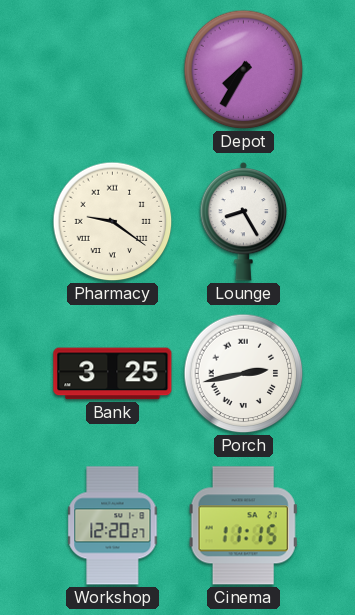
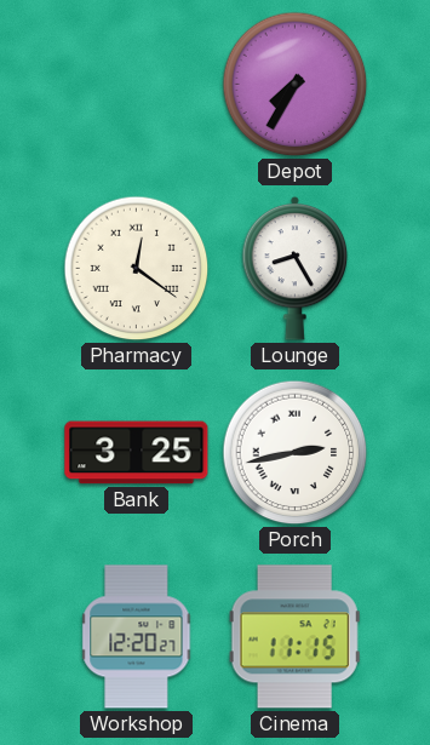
Pharmacy: 9:21 -> 12:21
